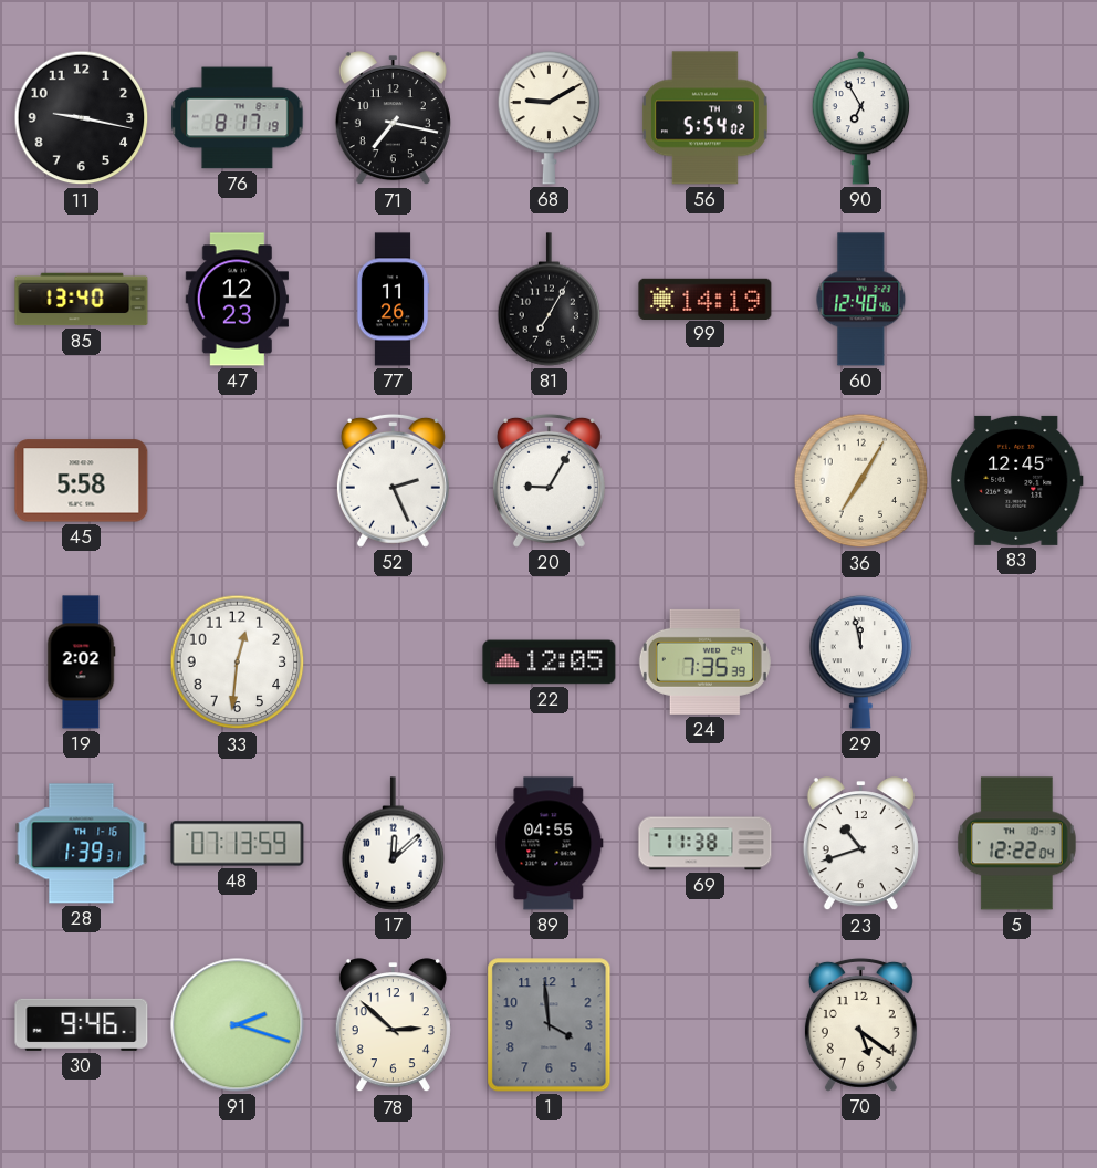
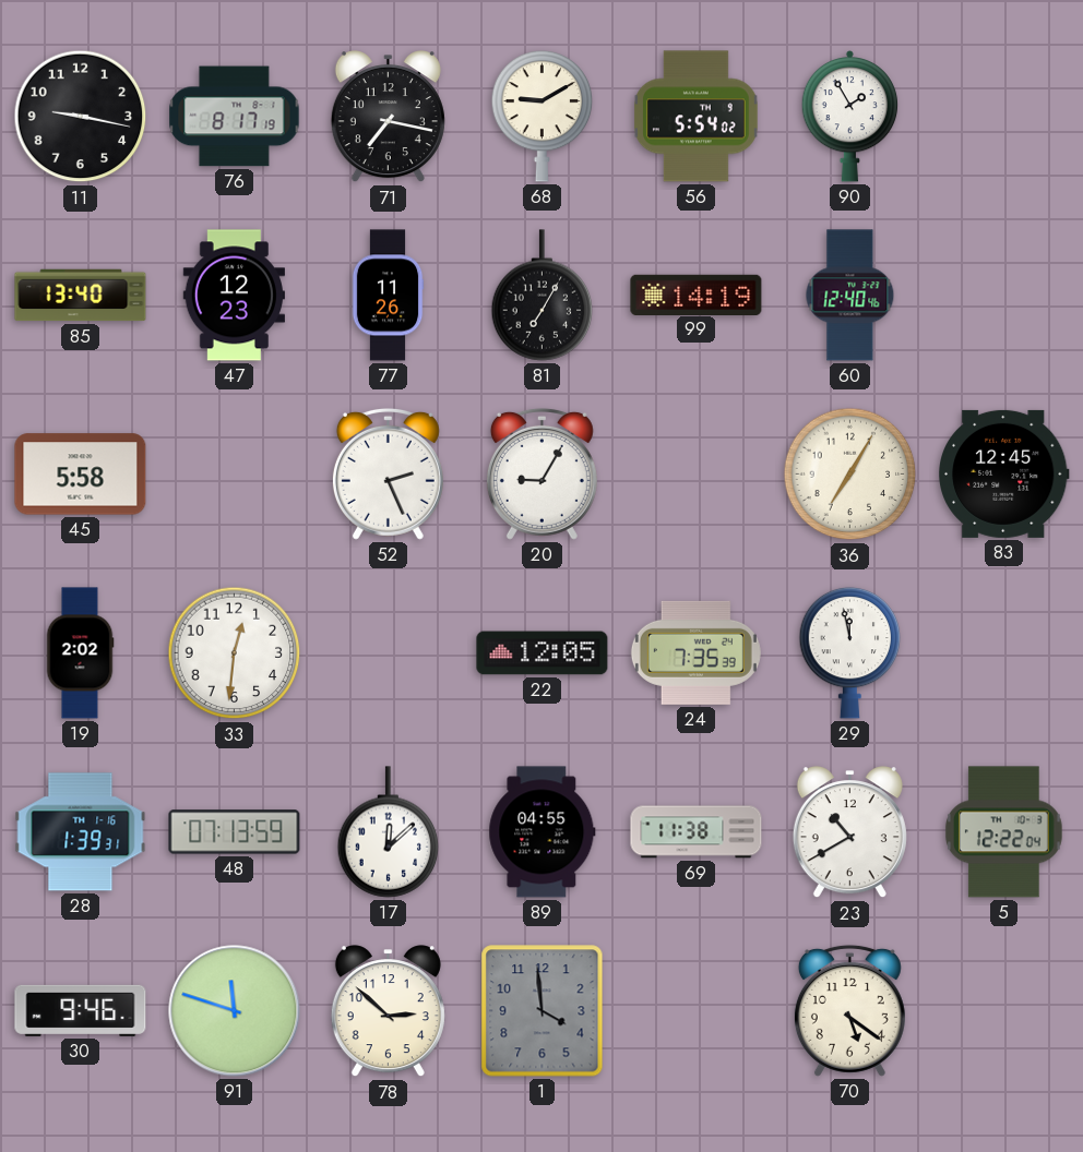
90: 6:55 -> 1:55
23: 10:42 -> 10:40
91: 2:18 -> 11:48
